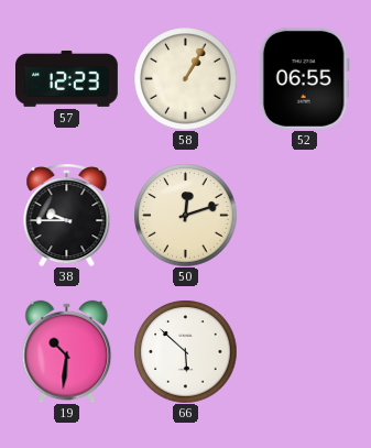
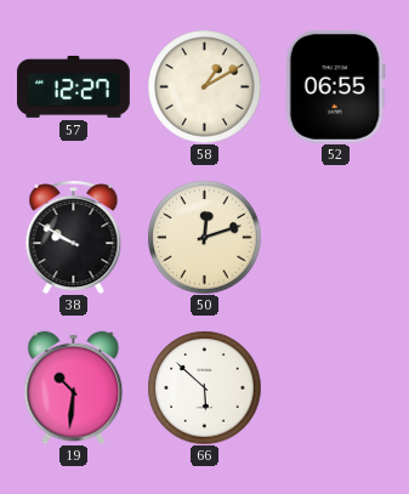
57: 12:23 -> 12:27
58: 1:05 -> 1:10
38: 9:45 -> 9:50
